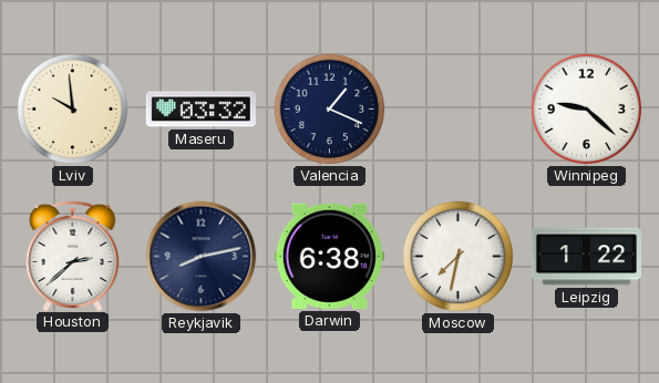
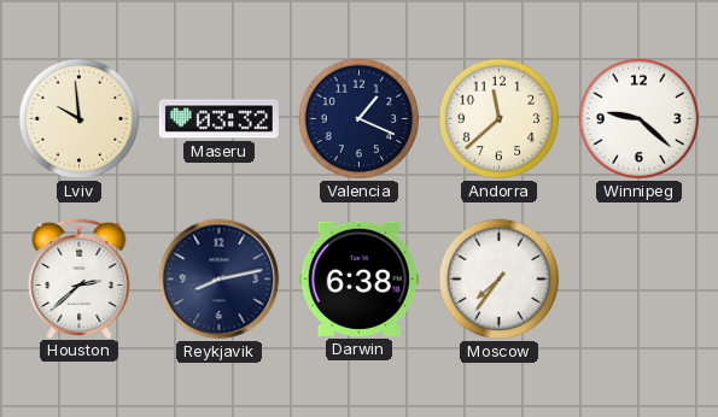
Andorra: none -> 11:38
Moscow: 7:32 -> 7:36
Leipzig: 1:22 -> none
